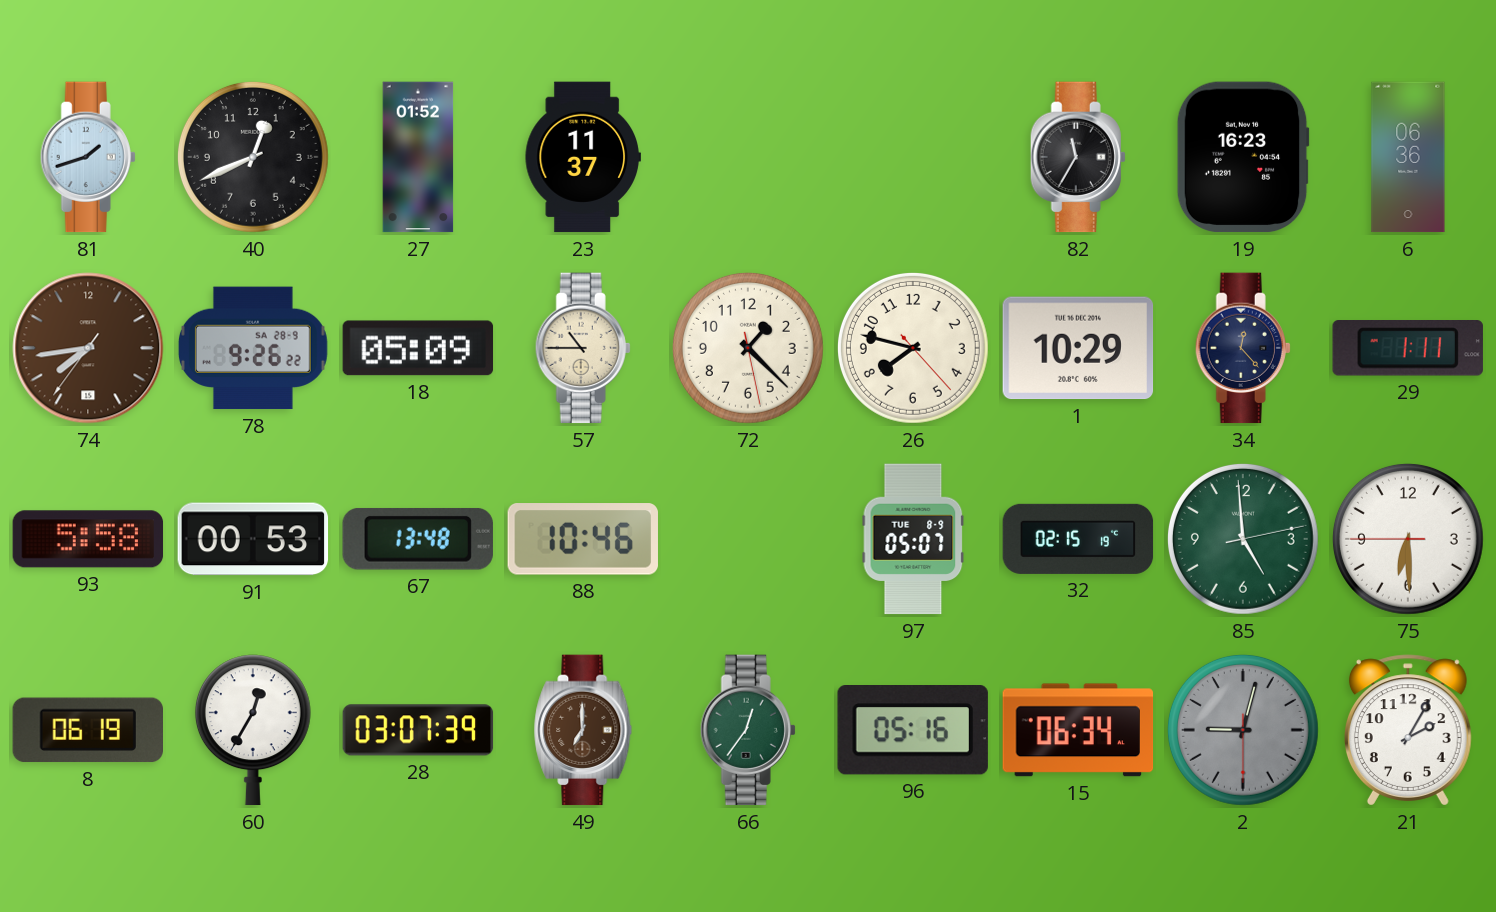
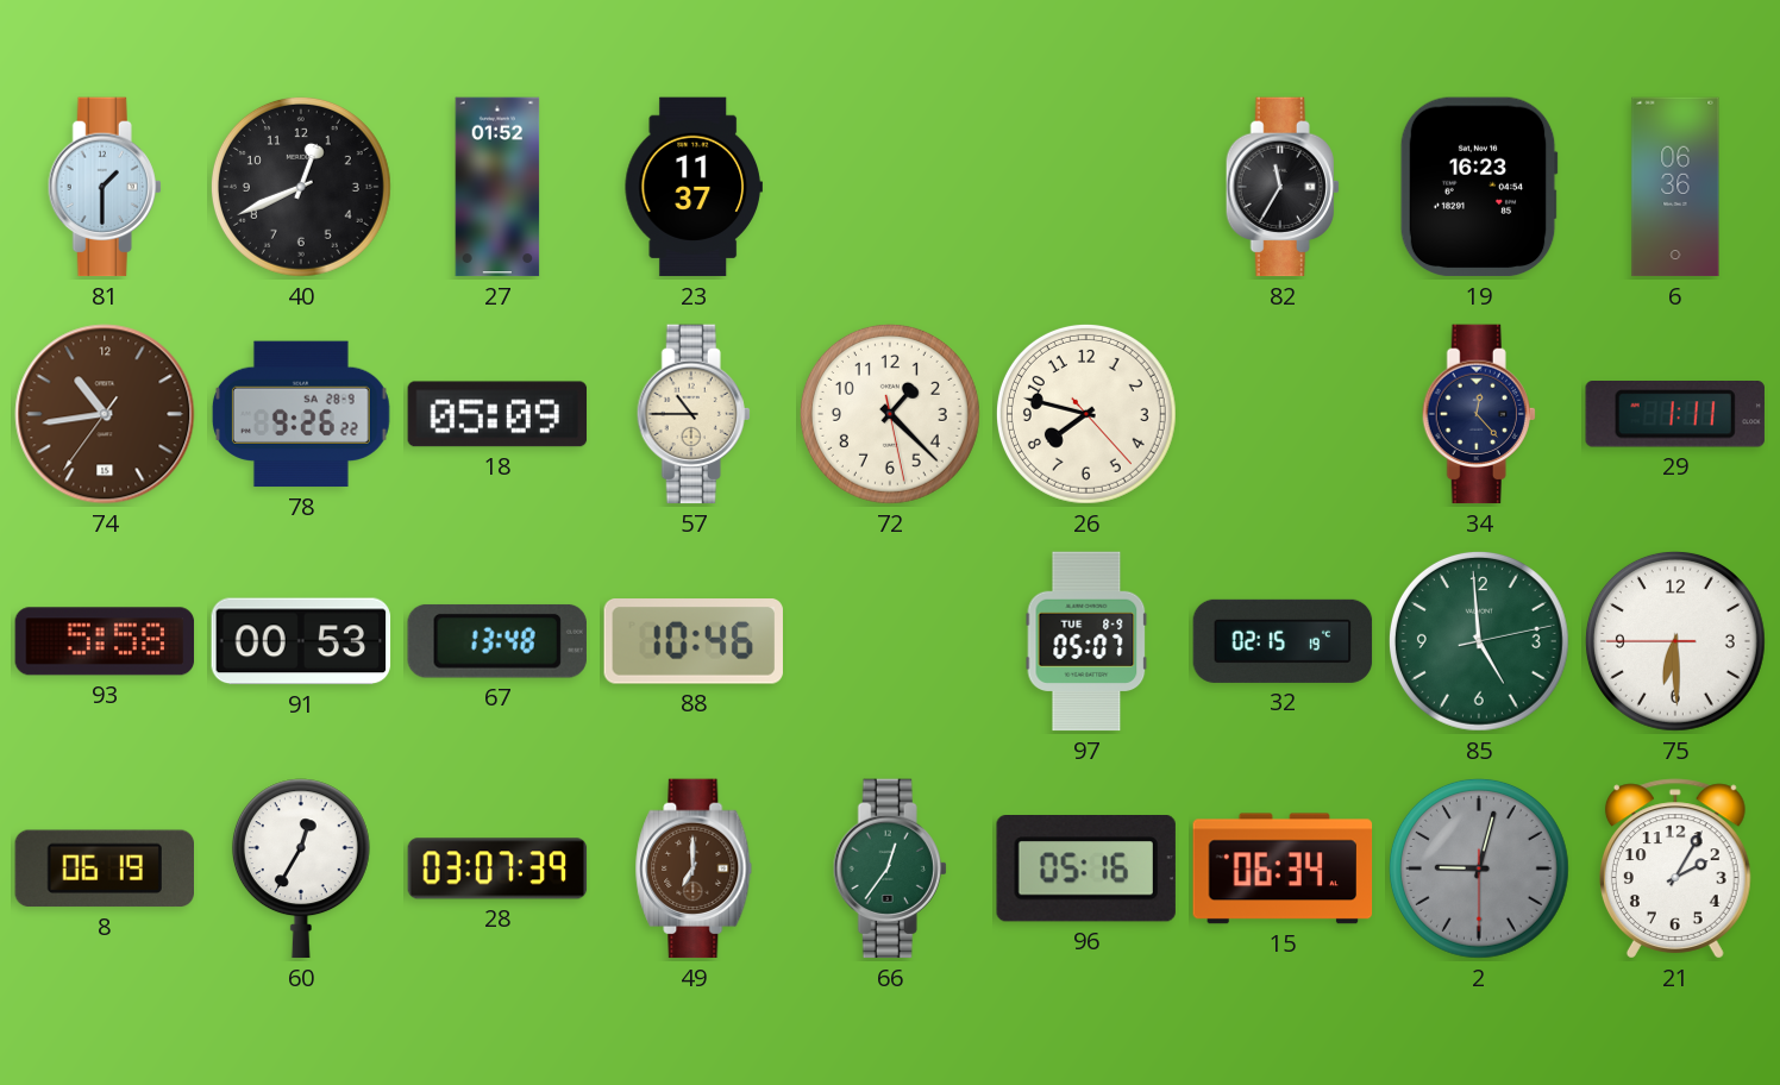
81: 1:42 -> 1:30
74: 7:43 -> 10:43
1: 10:29 -> none
